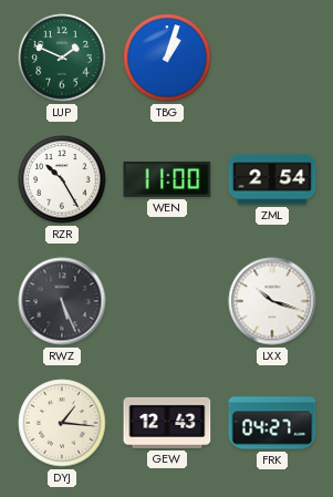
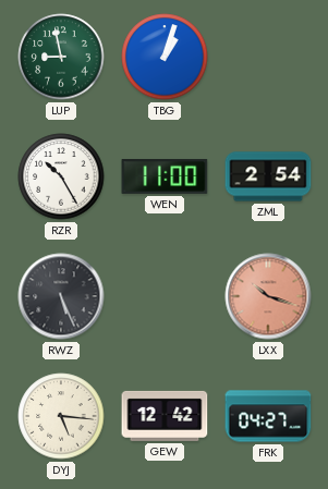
LUP: 1:49 -> 8:58
LXX dial: white -> salmon
DYJ: 1:16 -> 5:16
GEW: 12:43 -> 12:42
